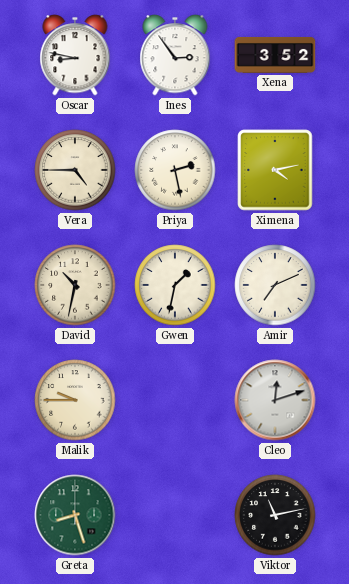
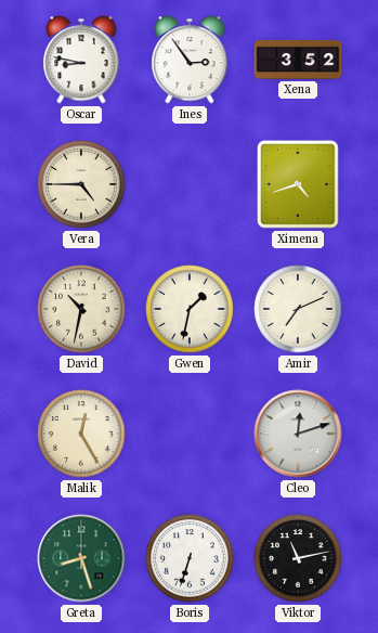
Priya: 2:28 -> none
Ximena: 4:13 -> 4:42
Malik: 9:45 -> 12:25
Boris: none -> 6:33
